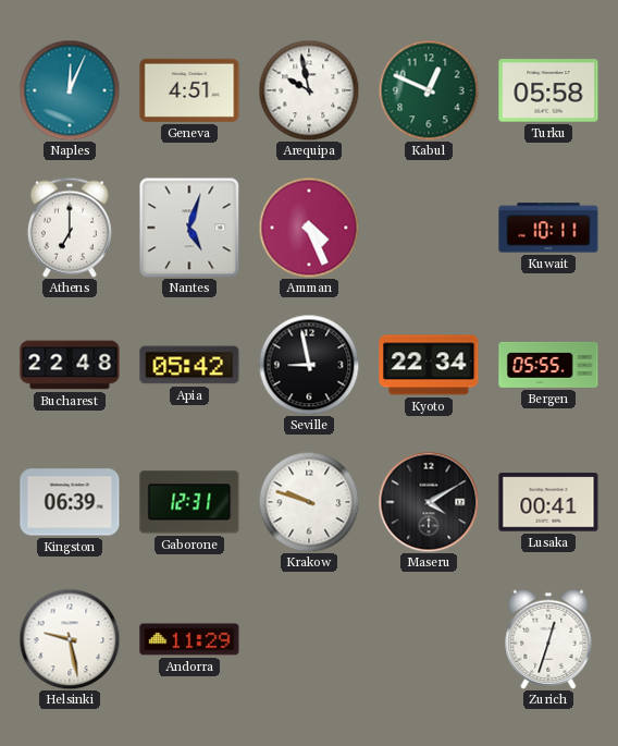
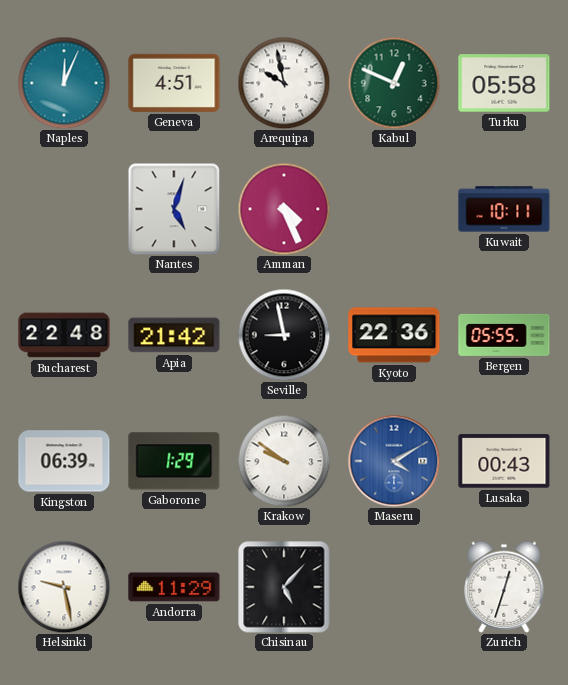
Athens: 7:00 -> none
Apia: 05:42 -> 21:42
Kyoto: 22:34 -> 22:36
Gaborone: 12:31 -> 1:29
Krakow: 9:48 -> 9:51
Maseru dial: black -> blue
Lusaka: 00:41 -> 00:43
Chisinau: none -> 5:07
